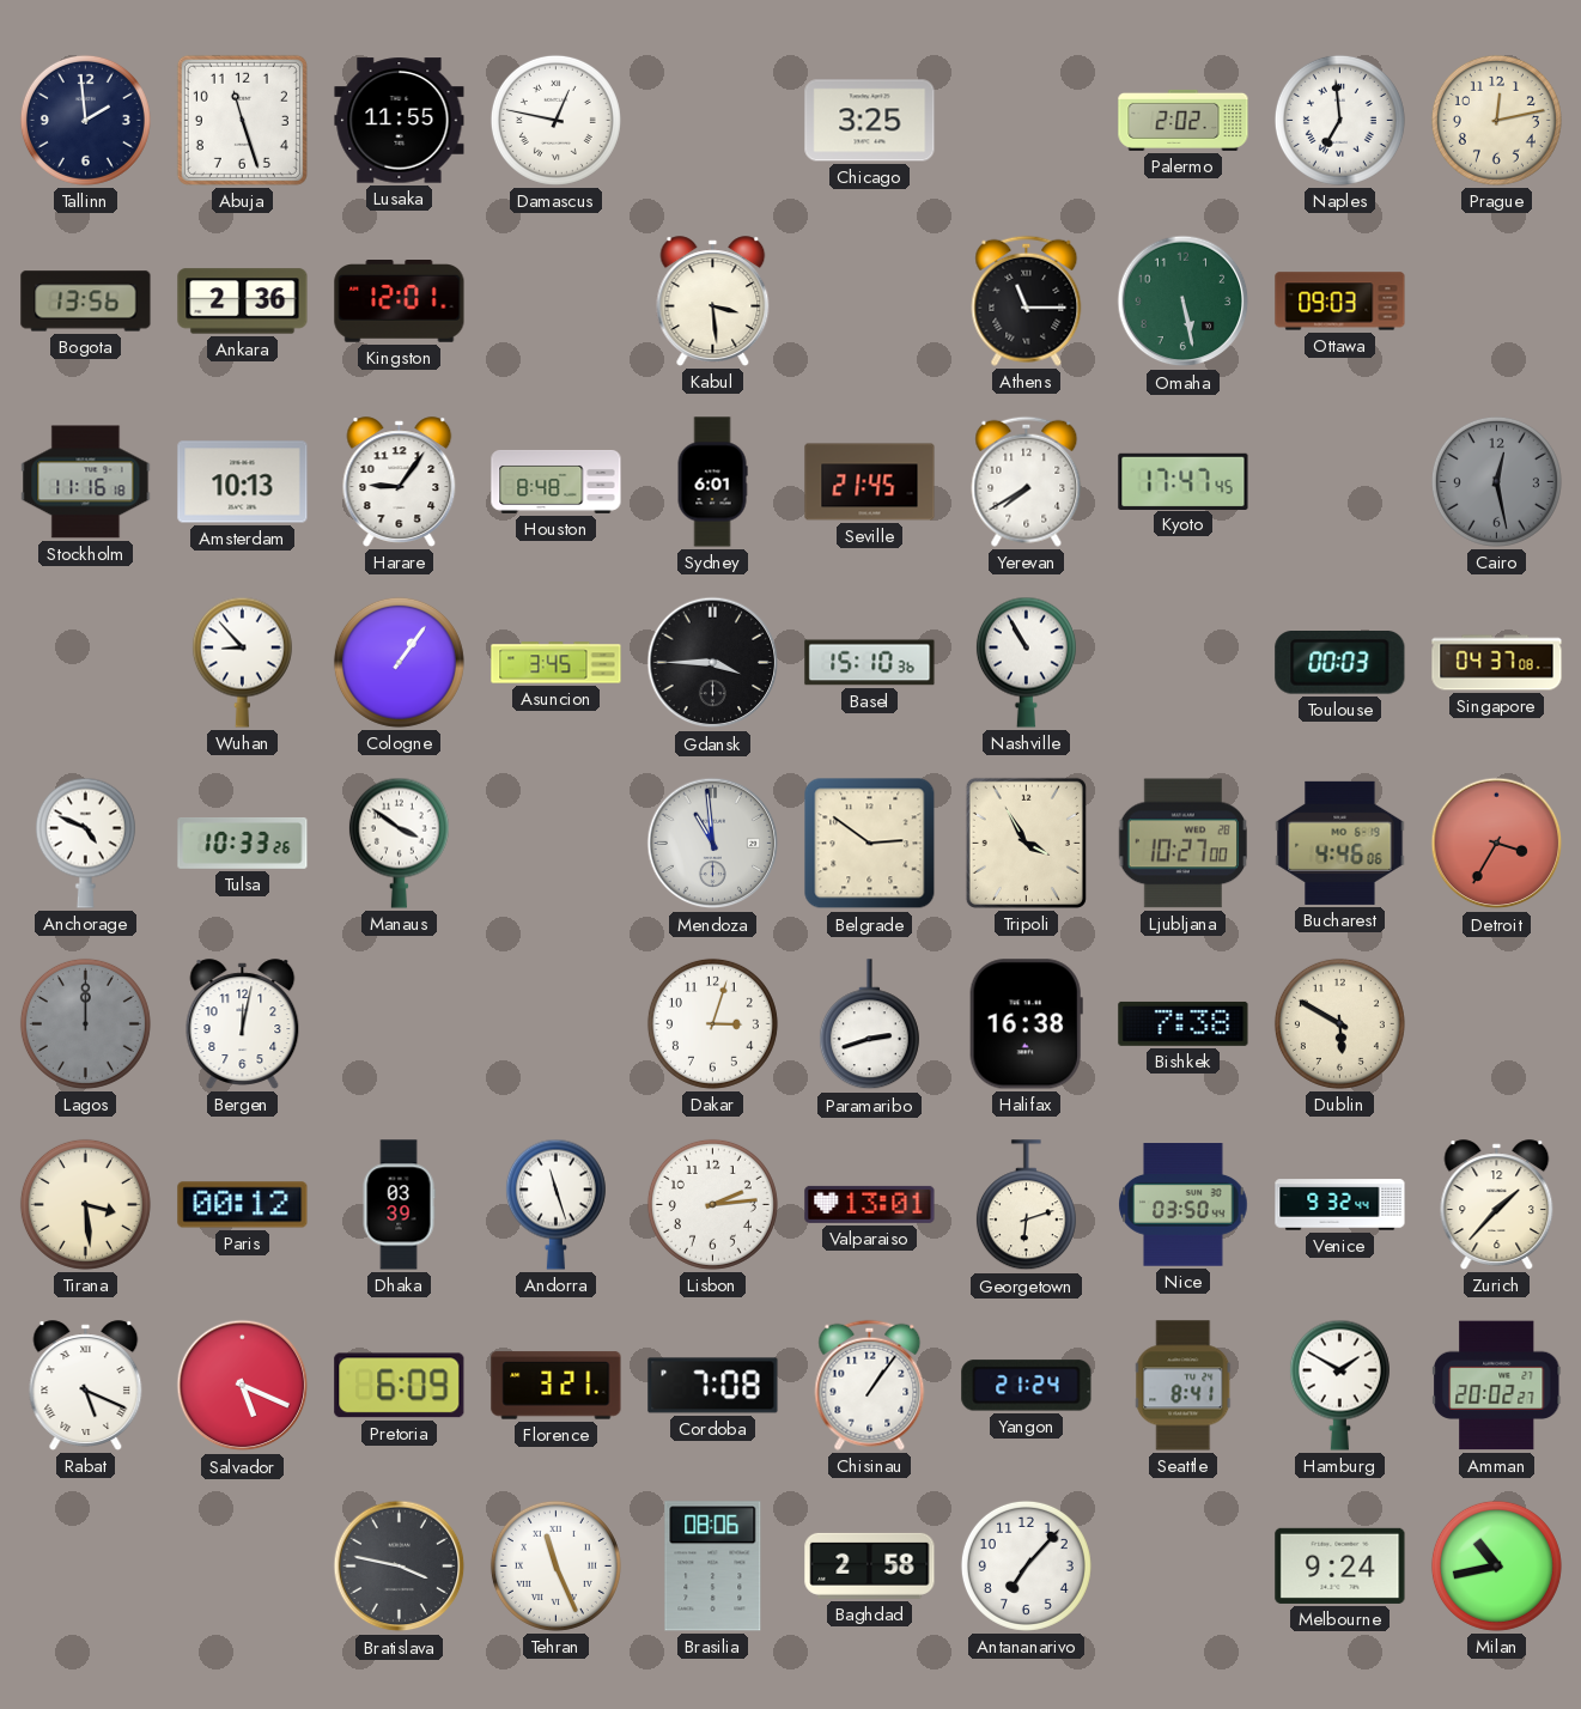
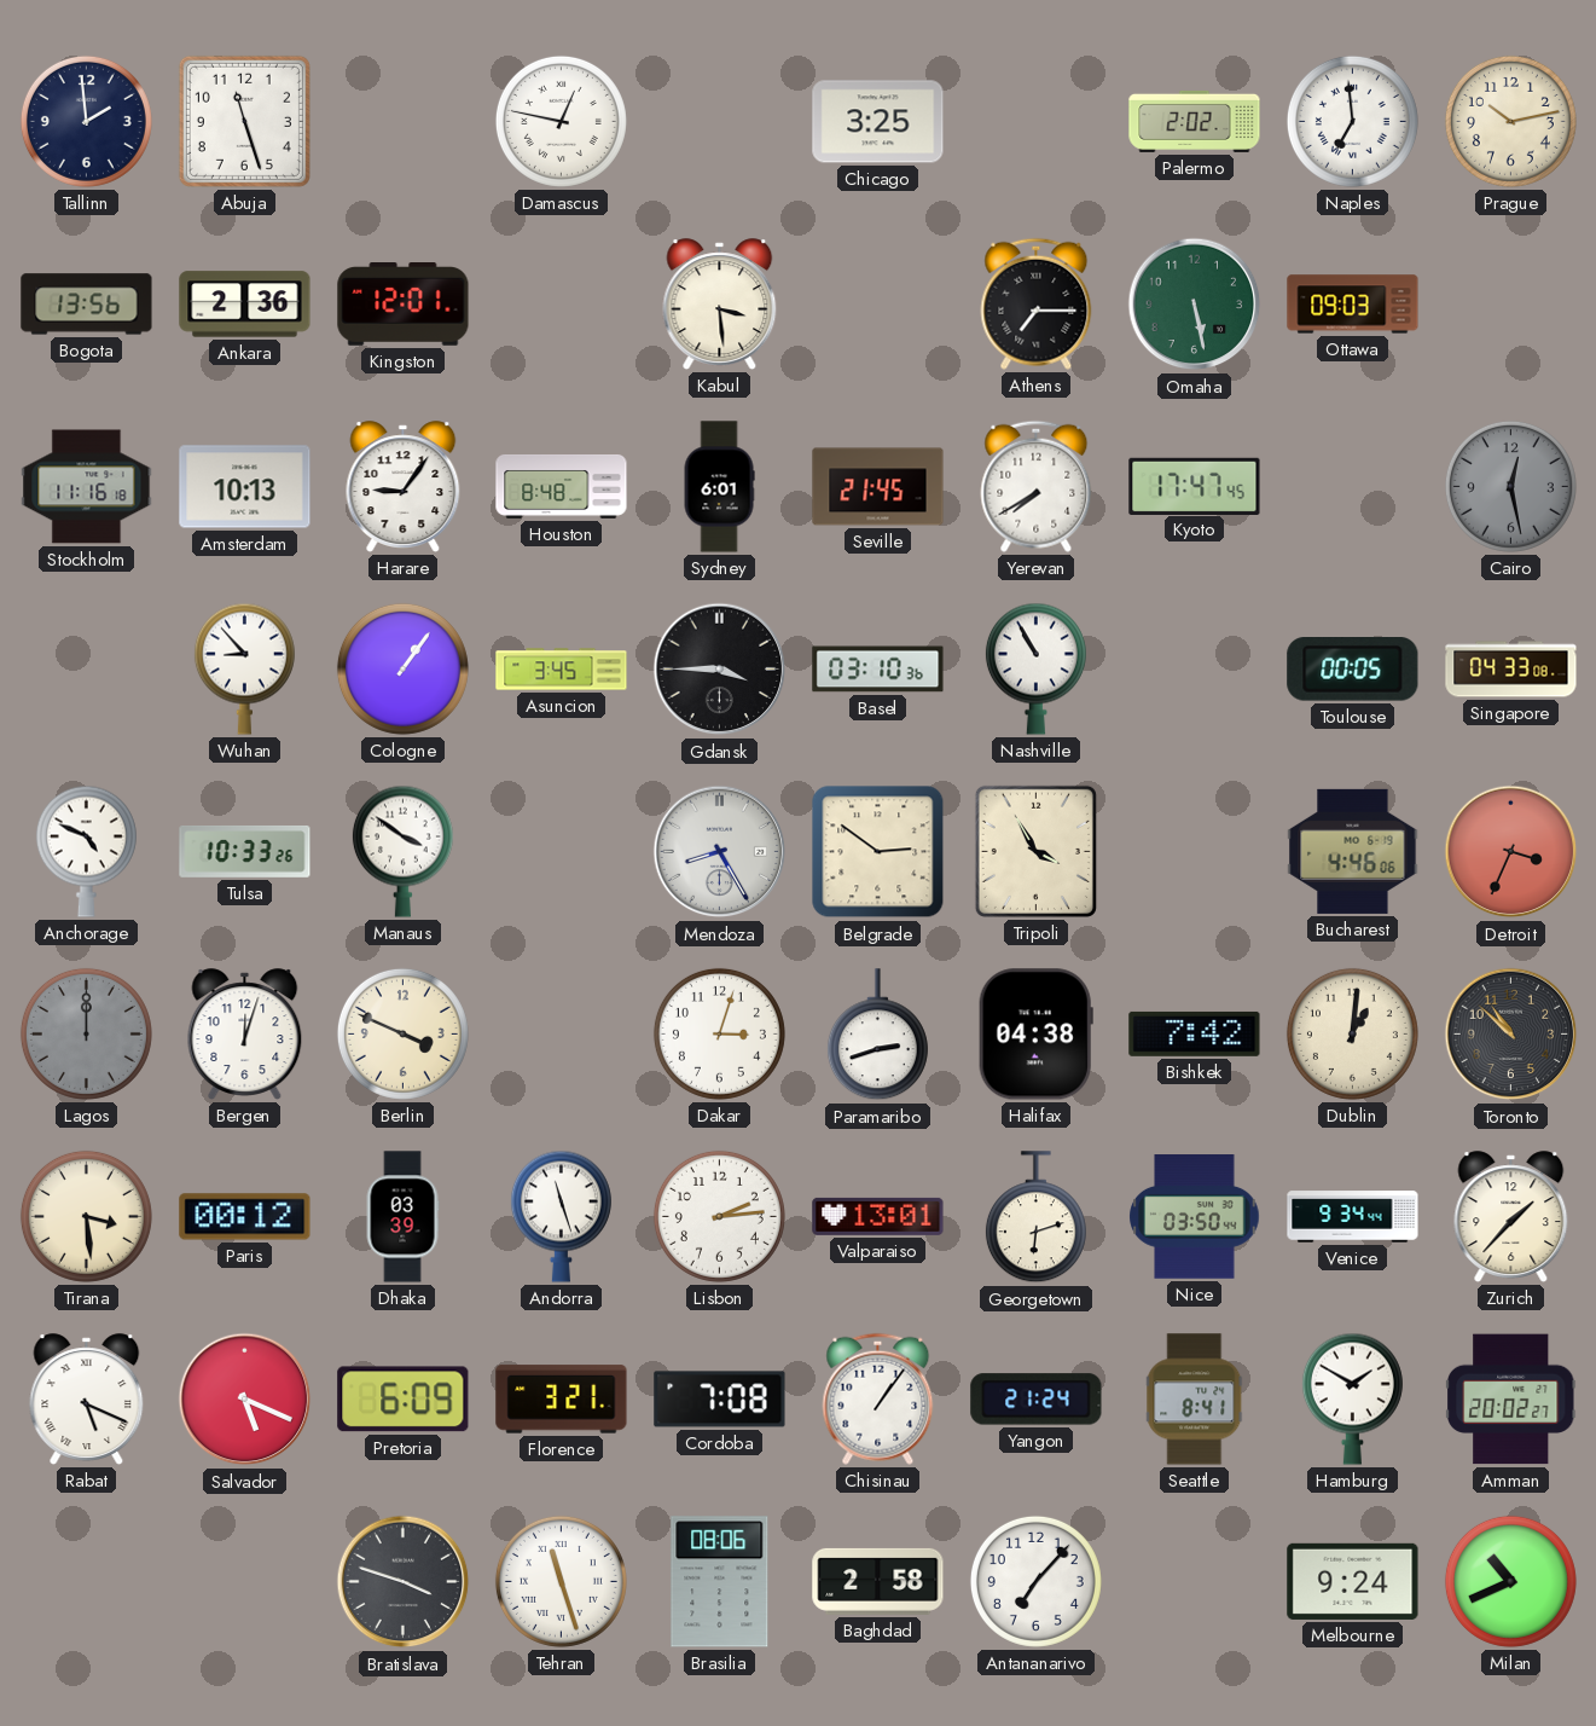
Lusaka: 11:55 -> none
Prague: 12:13 -> 10:13
Athens: 11:15 -> 7:15
Basel: 15:10 -> 03:10
Toulouse: 00:03 -> 00:05
Singapore: 04:37 -> 04:33
Mendoza: 10:59 -> 8:25
Ljubljana: 10:27 -> none
Detroit: 3:35 -> 3:34
Bergen: 12:02 -> 12:03
Berlin: none -> 3:49
Halifax: 16:38 -> 04:38
Bishkek: 7:38 -> 7:42
Dublin: 5:50 -> 1:01
Toronto: none -> 10:52
Venice: 9:32 -> 9:34
Bratislava: 3:47 -> 3:48
Tehran: 11:26 -> 11:27
Milan: 10:43 -> 10:41
